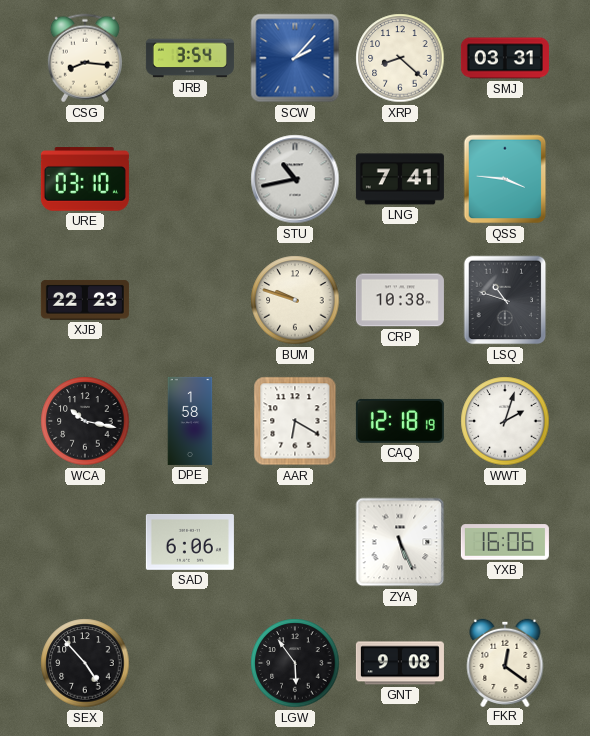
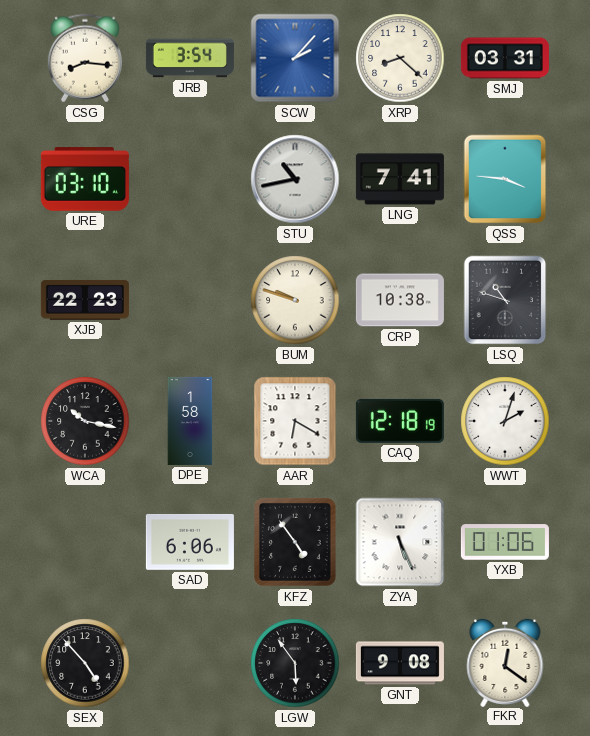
KFZ: none -> 4:54
YXB: 16:06 -> 01:06
